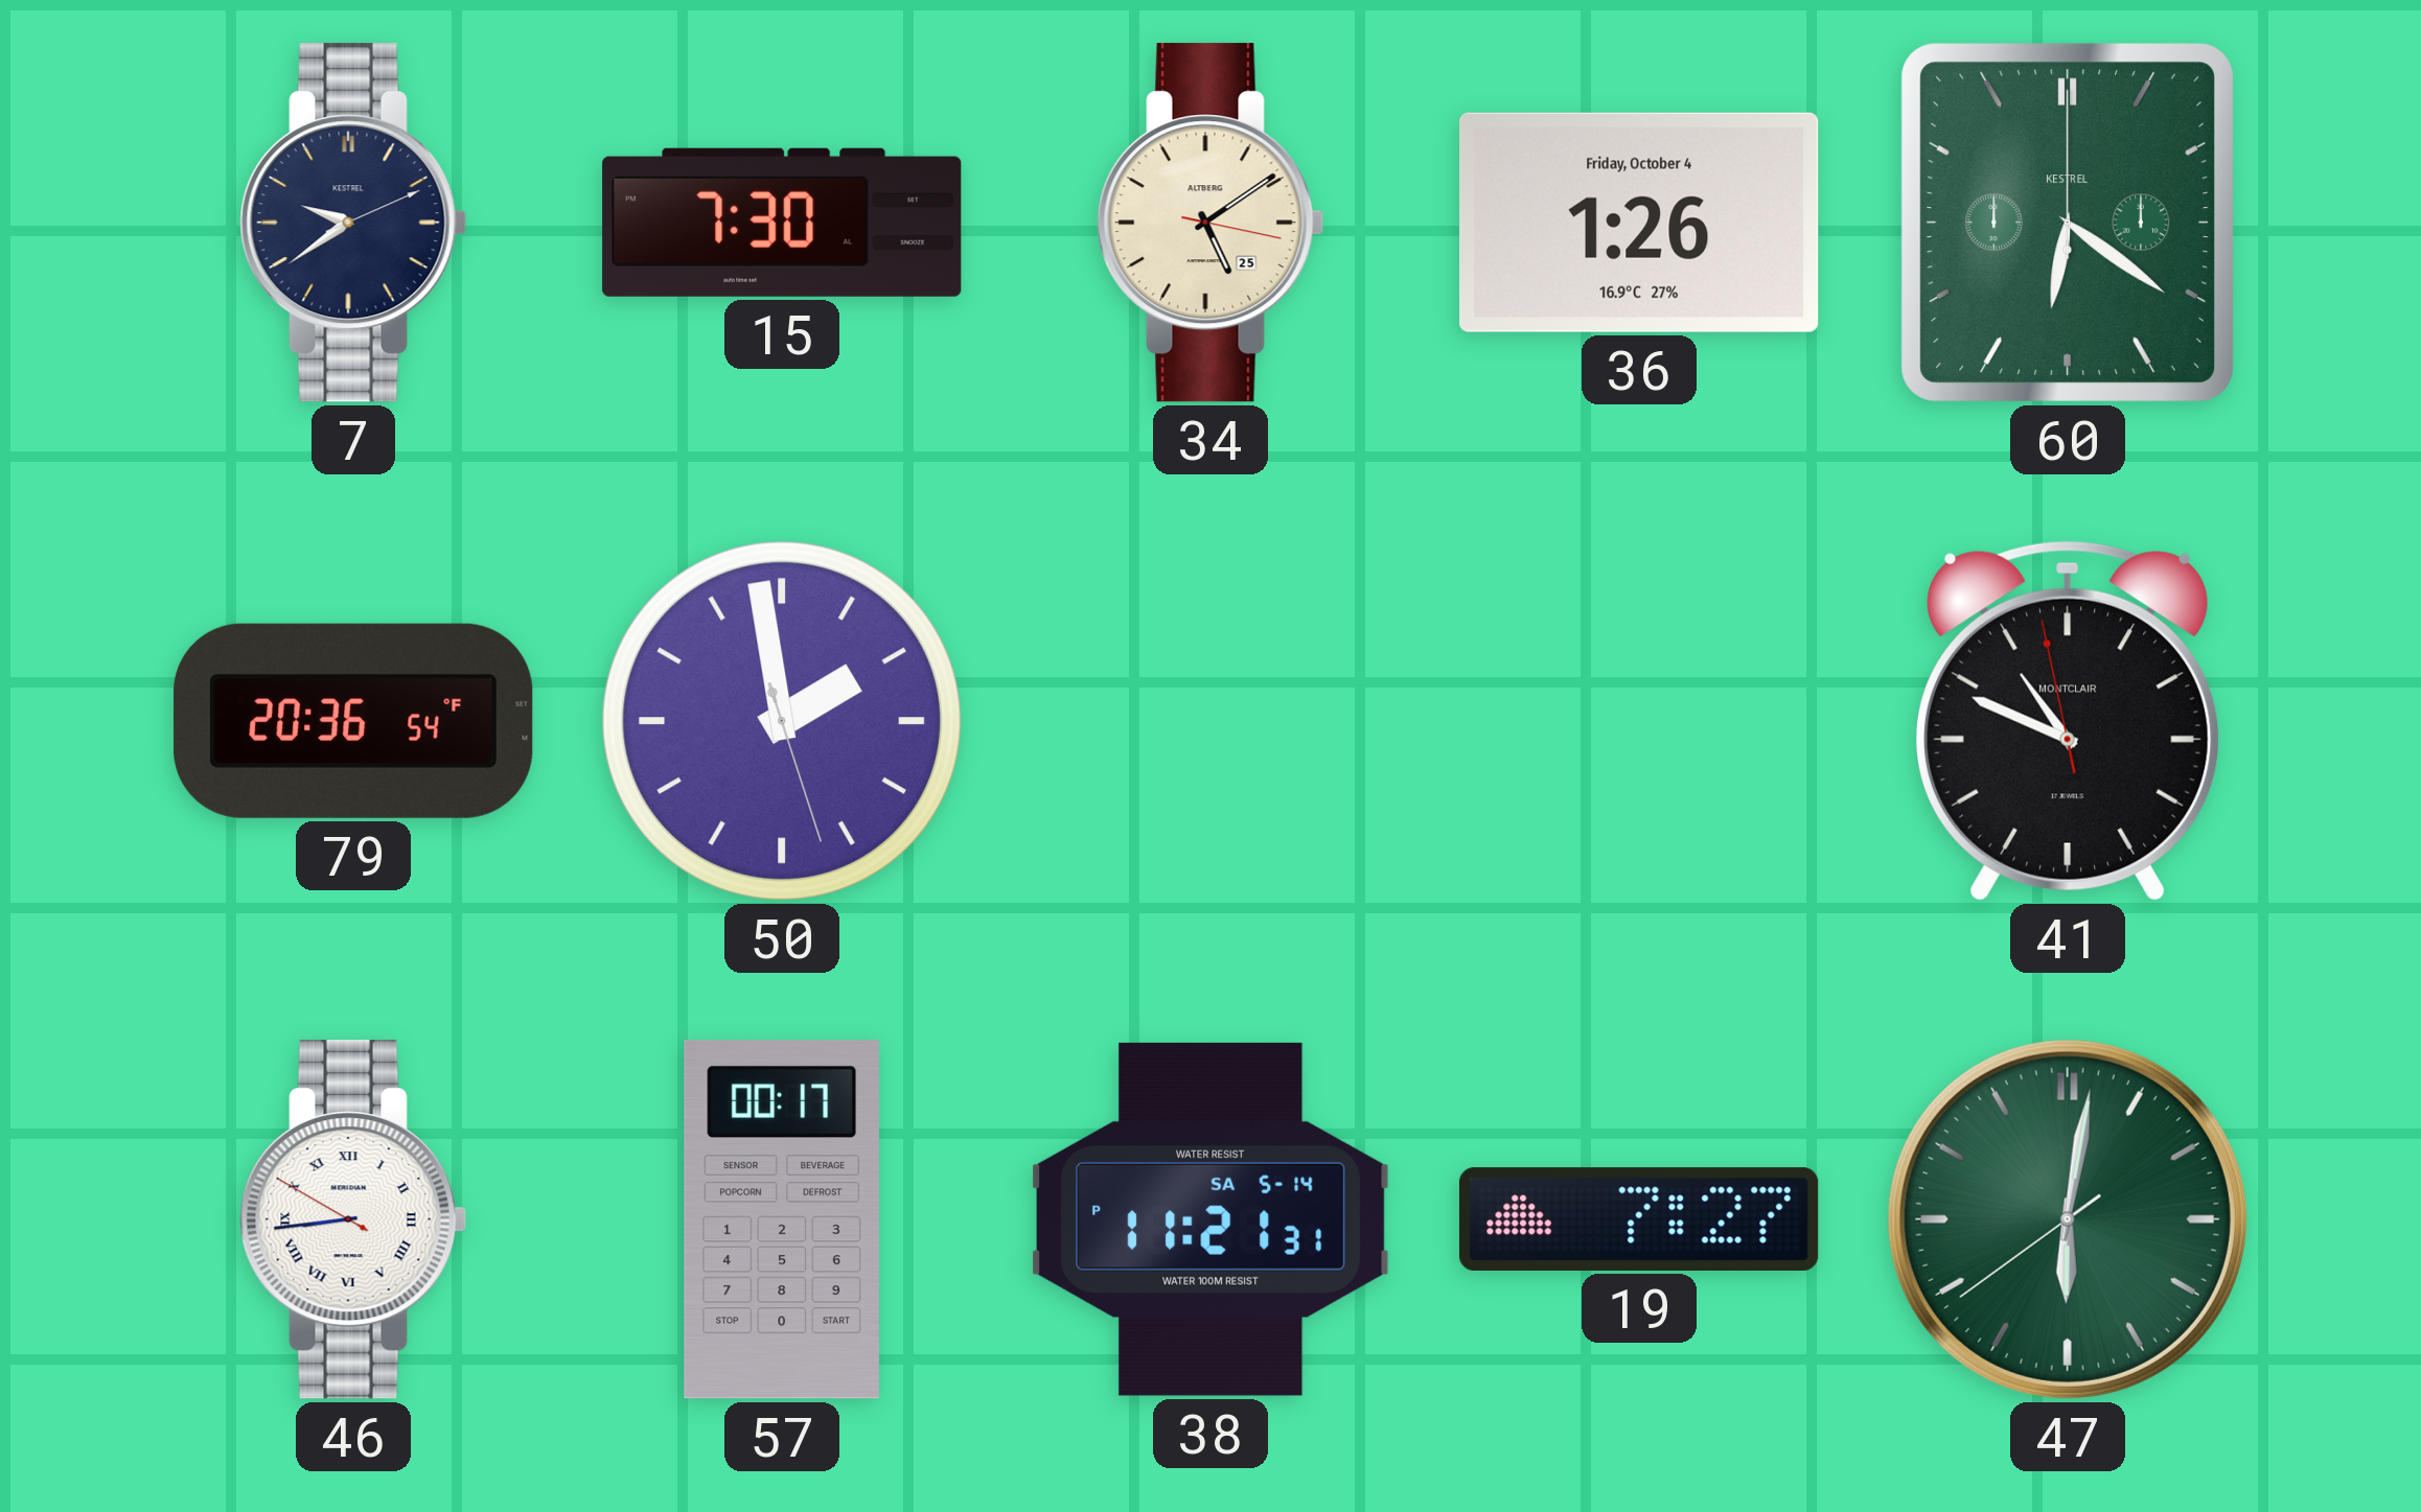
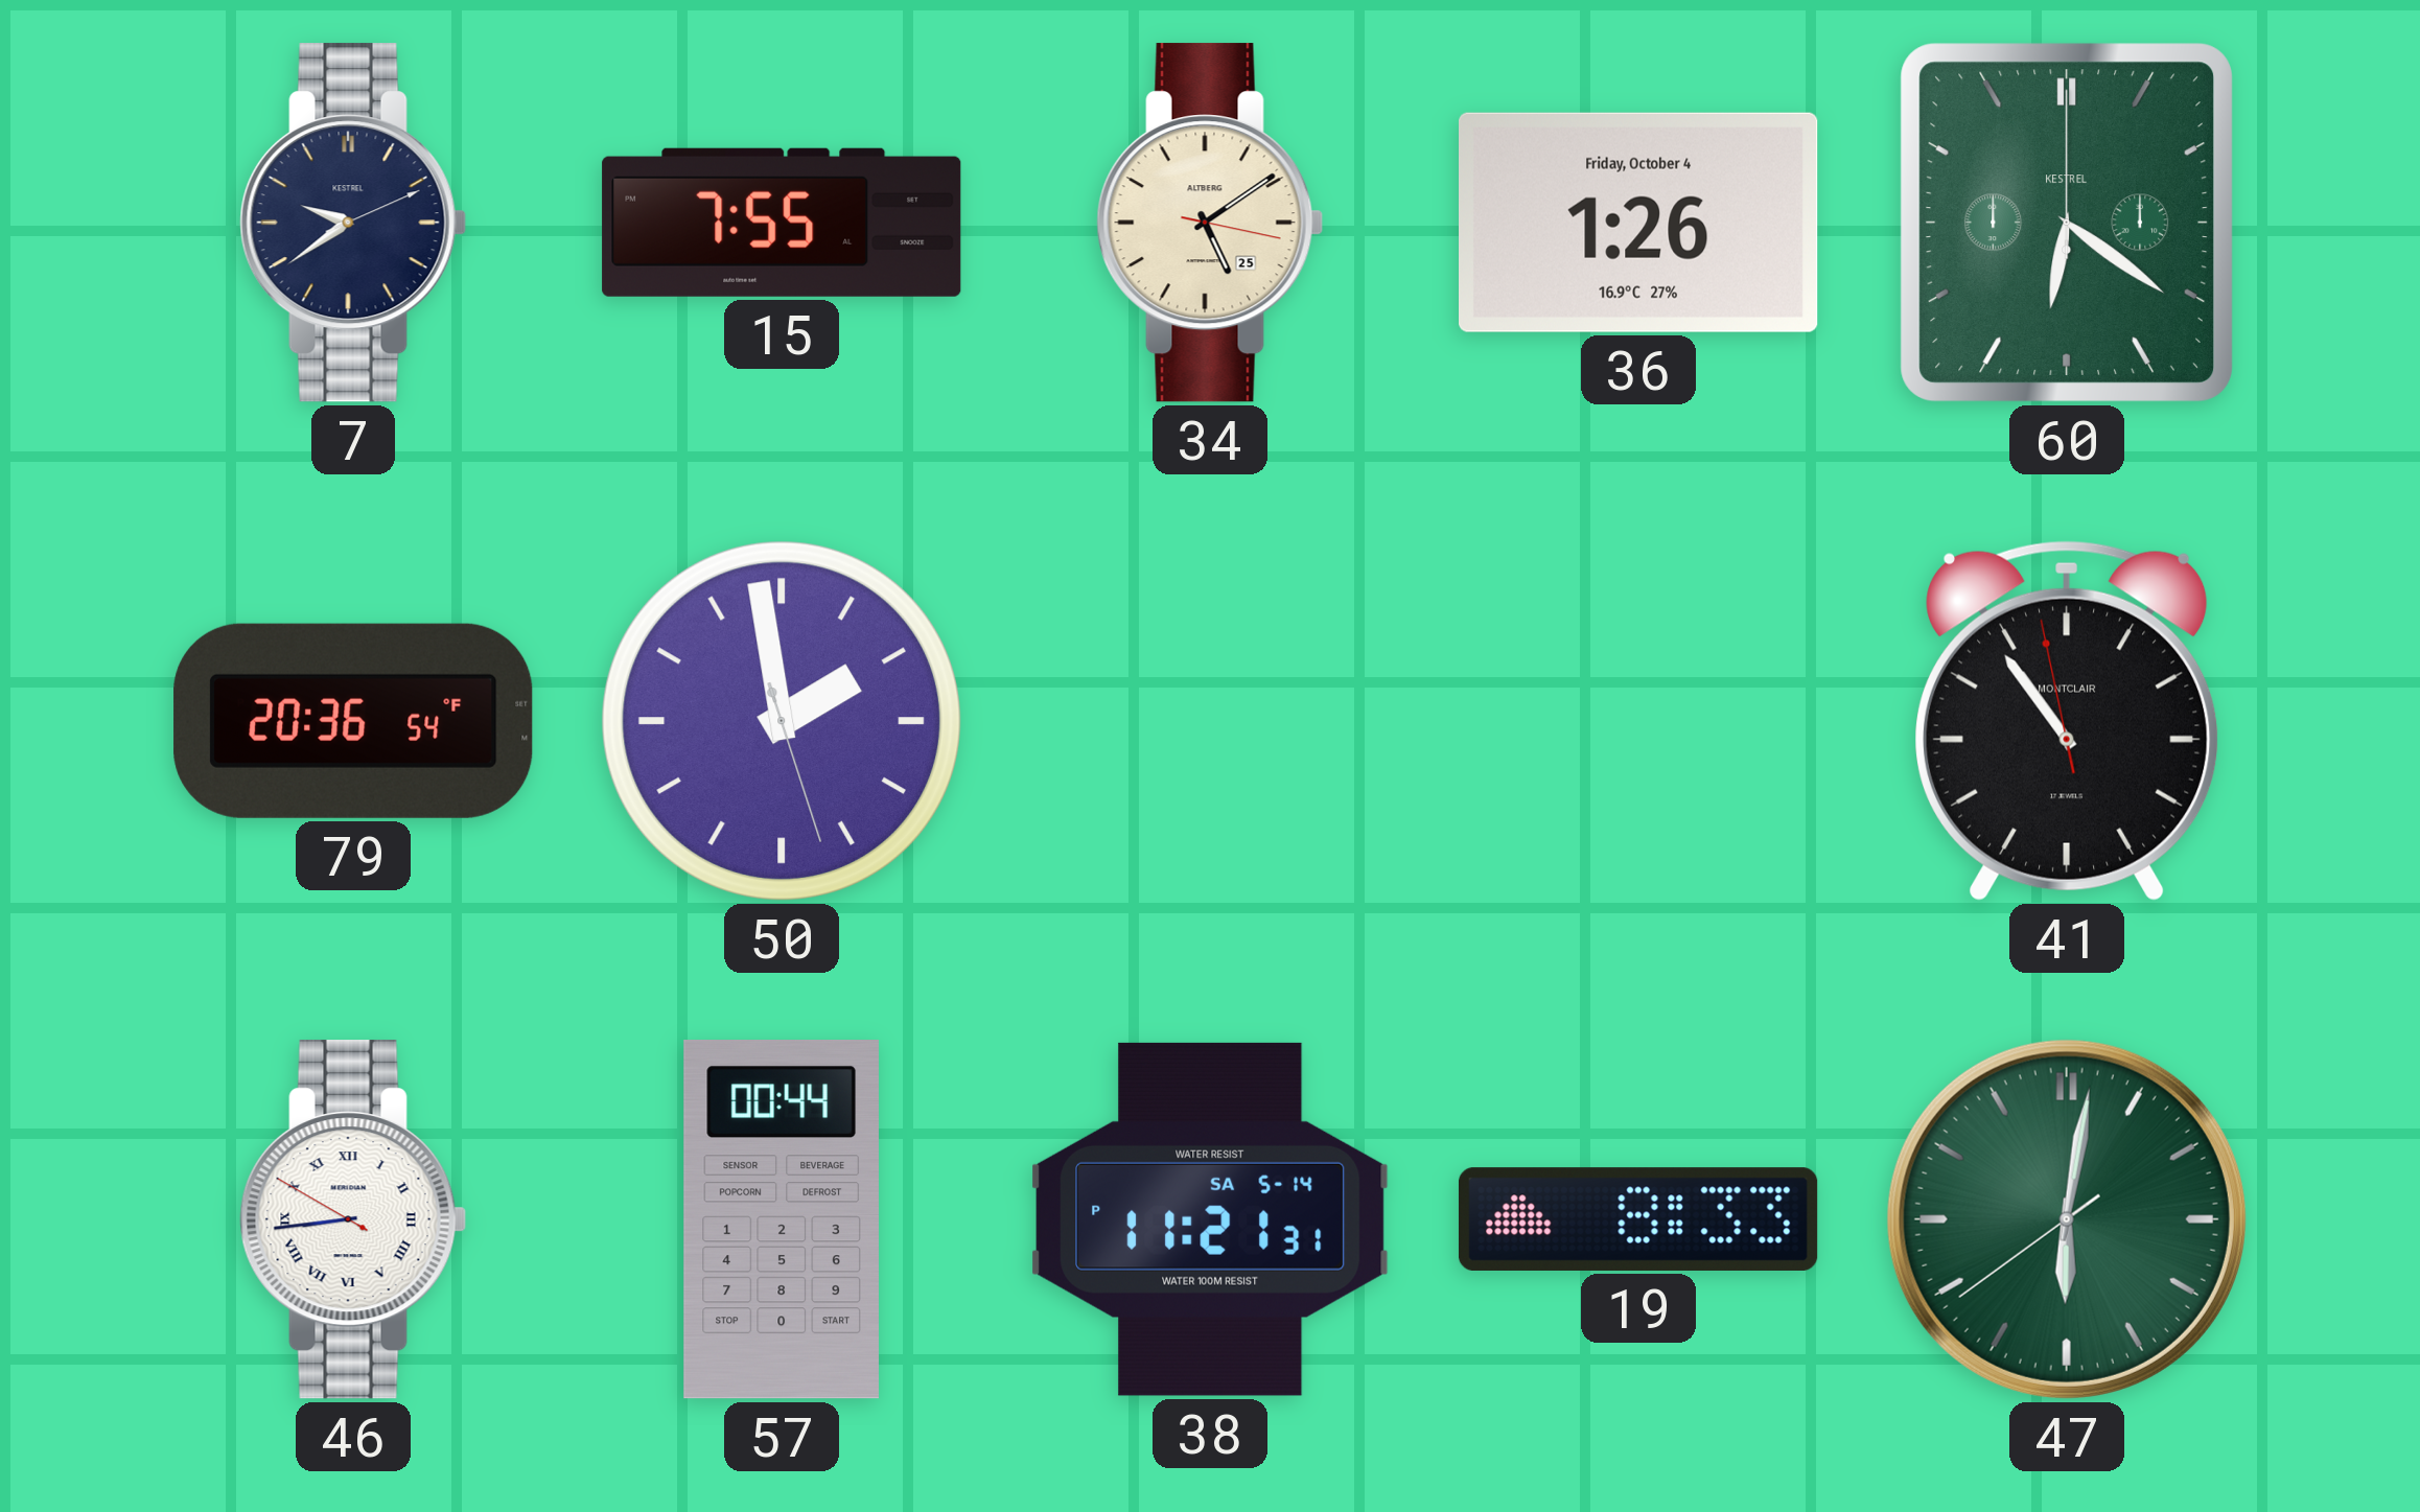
15: 7:30 -> 7:55
41: 10:48 -> 10:53
57: 00:17 -> 00:44
19: 7:27 -> 8:33
